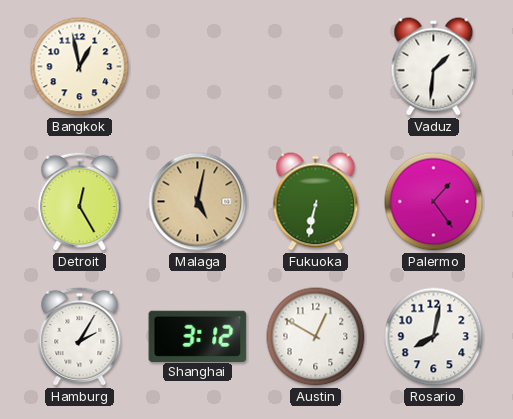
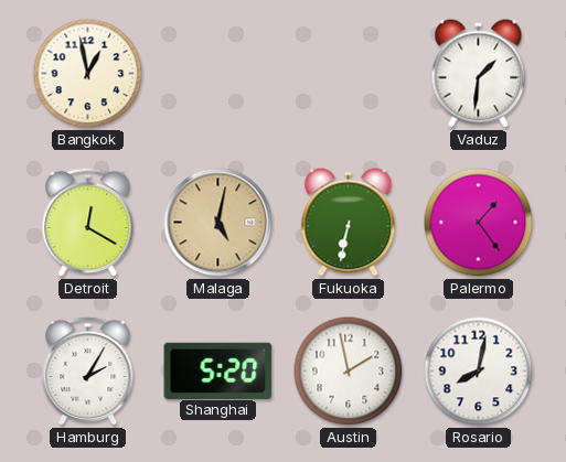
Detroit: 12:25 -> 12:20
Shanghai: 3:12 -> 5:20
Austin: 12:50 -> 1:58
